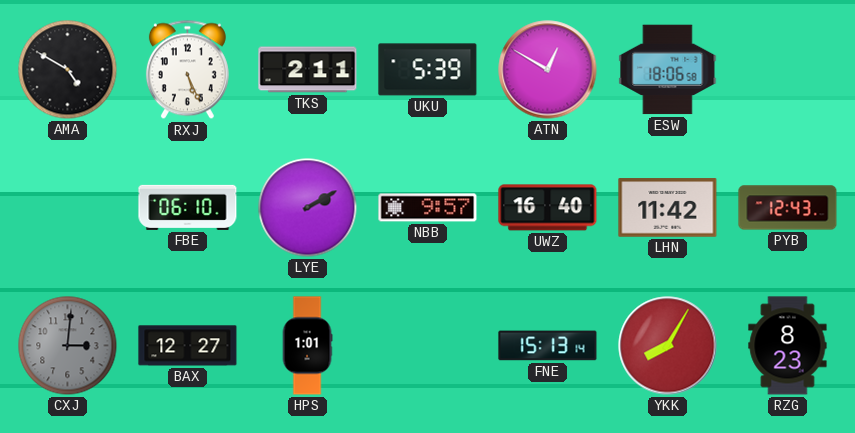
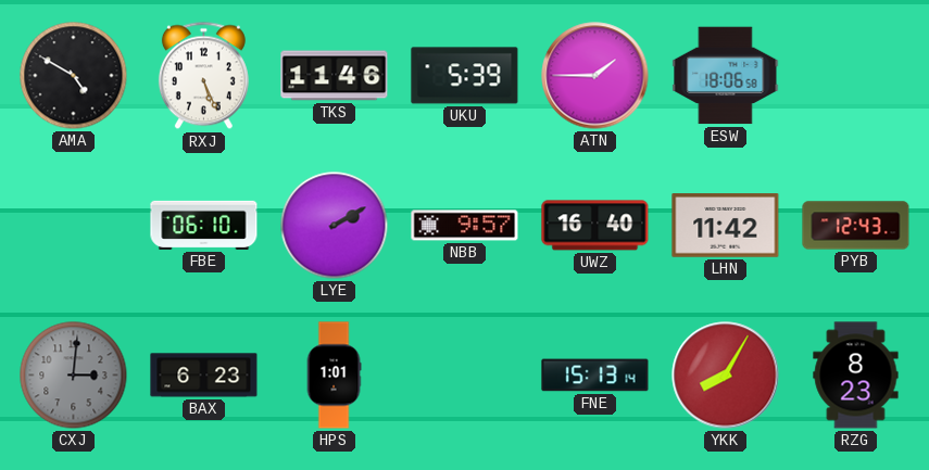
TKS: 2:11 -> 11:46
ATN: 12:50 -> 1:45
BAX: 12:27 -> 6:23
